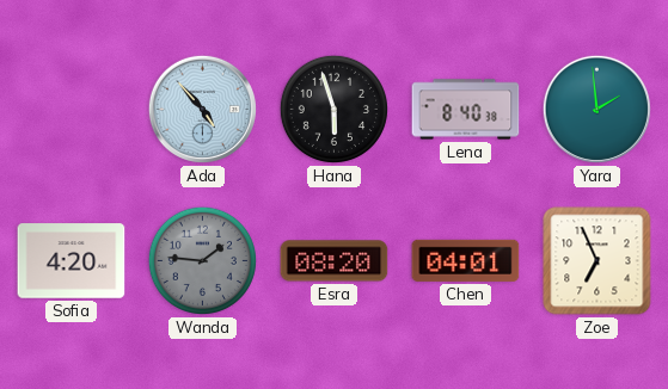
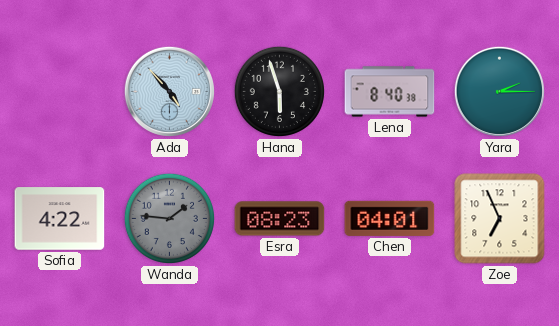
Yara: 1:59 -> 2:15
Sofia: 4:20 -> 4:22
Esra: 08:20 -> 08:23
